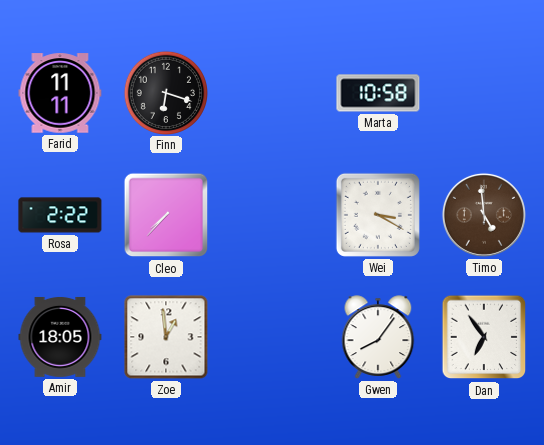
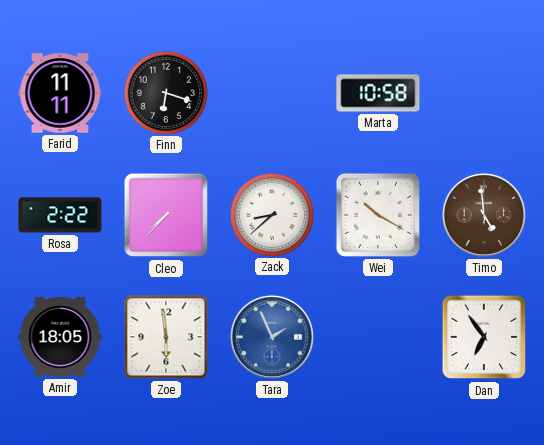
Zack: none -> 8:38
Wei: 3:20 -> 10:20
Zoe: 12:59 -> 5:59
Tara: none -> 1:56
Gwen: 8:06 -> none
